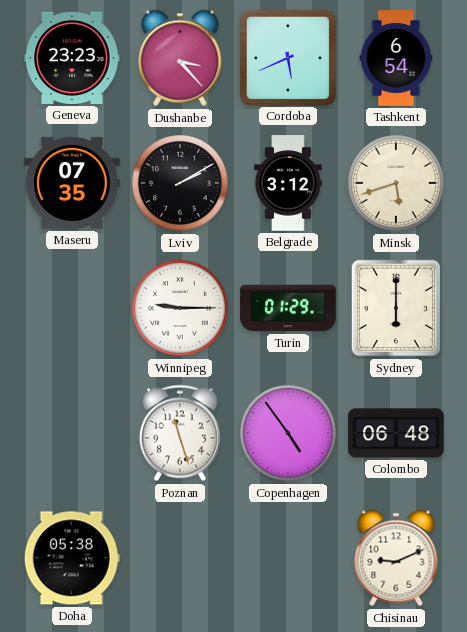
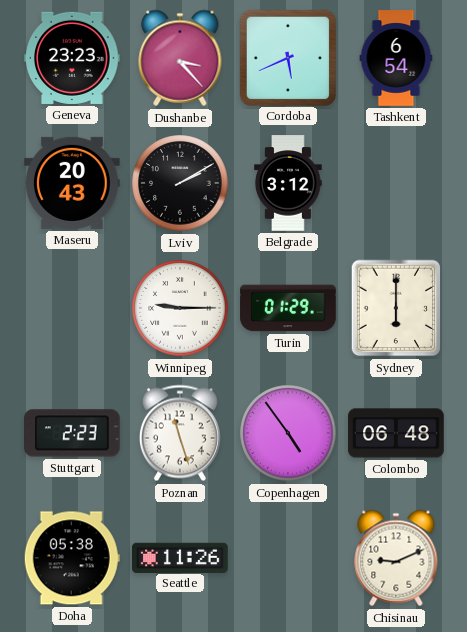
Maseru: 07:35 -> 20:43
Minsk: 5:42 -> none
Stuttgart: none -> 2:23
Seattle: none -> 11:26
